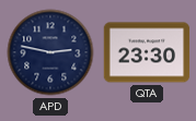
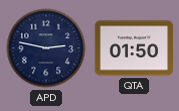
QTA: 23:30 -> 01:50
